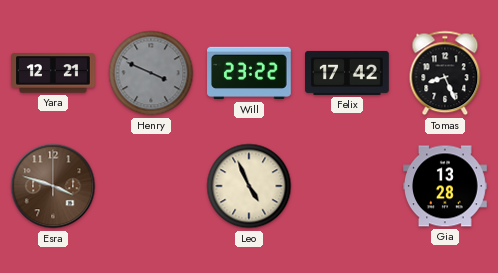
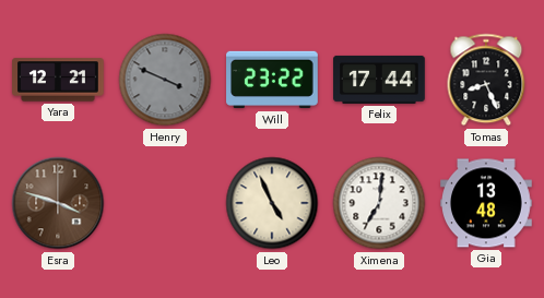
Felix: 17:42 -> 17:44
Ximena: none -> 7:01
Gia: 13:28 -> 13:48
